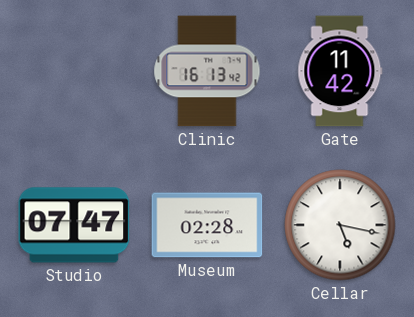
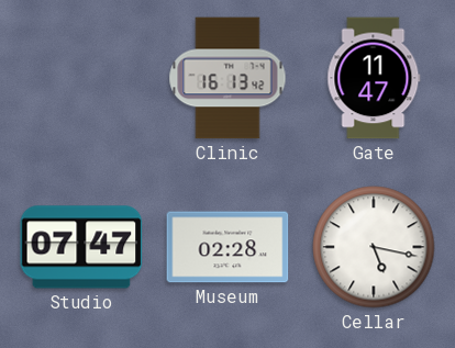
Gate: 11:42 -> 11:47
